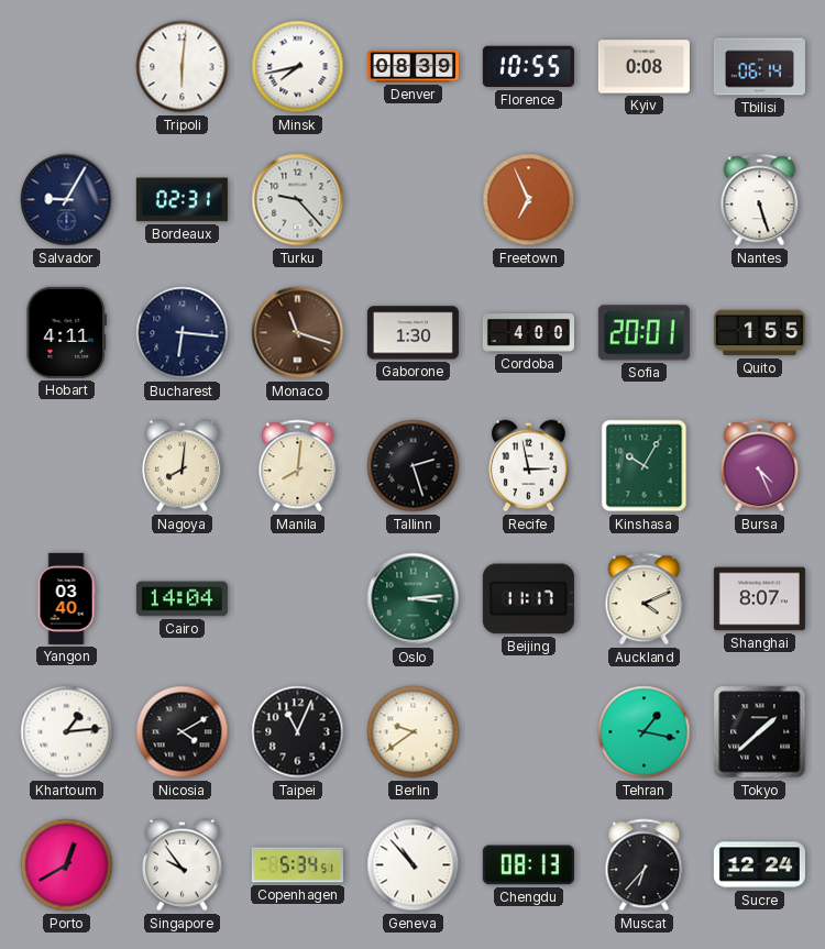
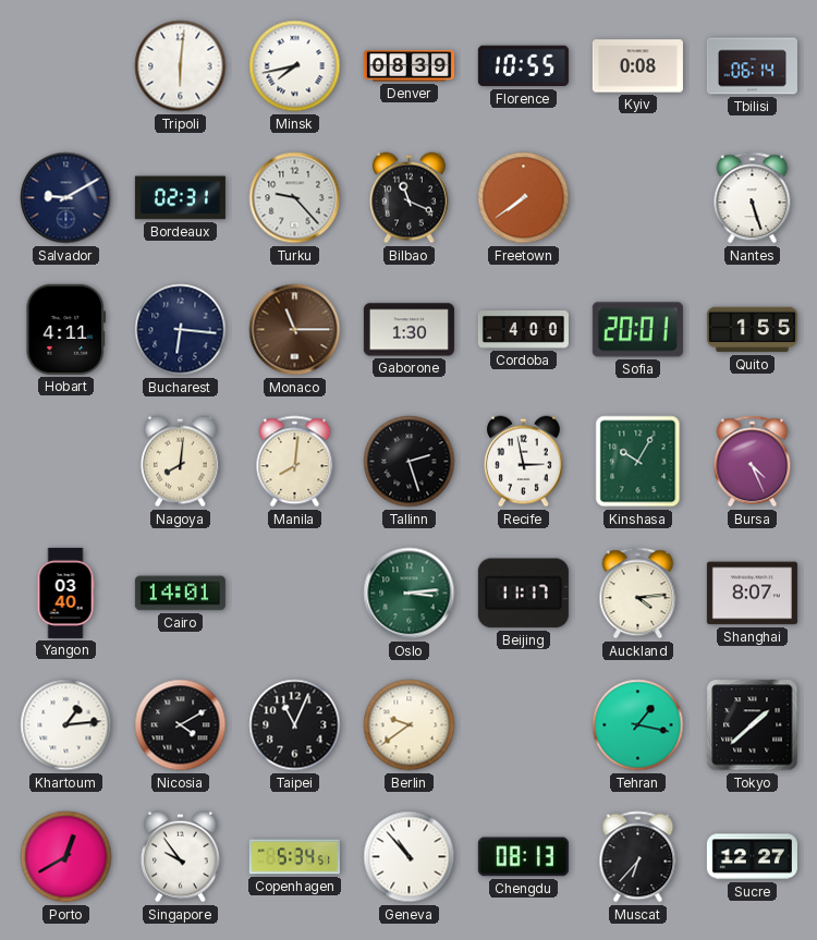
Salvador: 9:05 -> 9:10
Bilbao: none -> 11:19
Freetown: 6:56 -> 7:39
Monaco: 11:18 -> 11:15
Cairo: 14:04 -> 14:01
Auckland: 4:11 -> 4:14
Sucre: 12:24 -> 12:27
